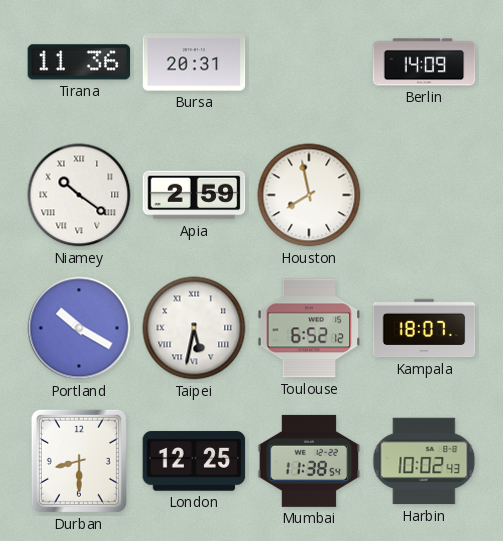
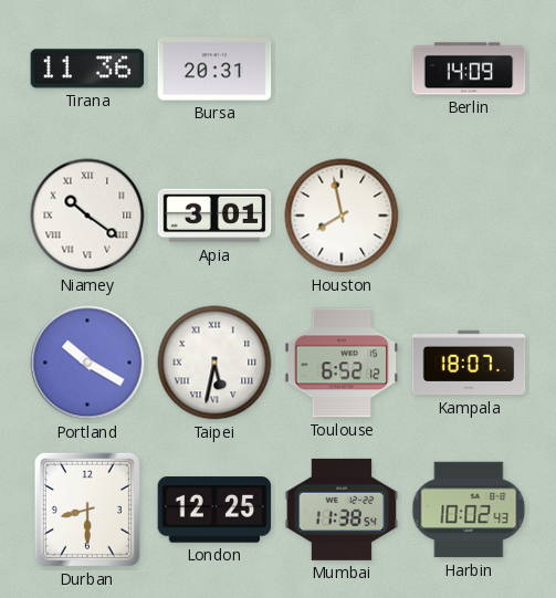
Apia: 2:59 -> 3:01
